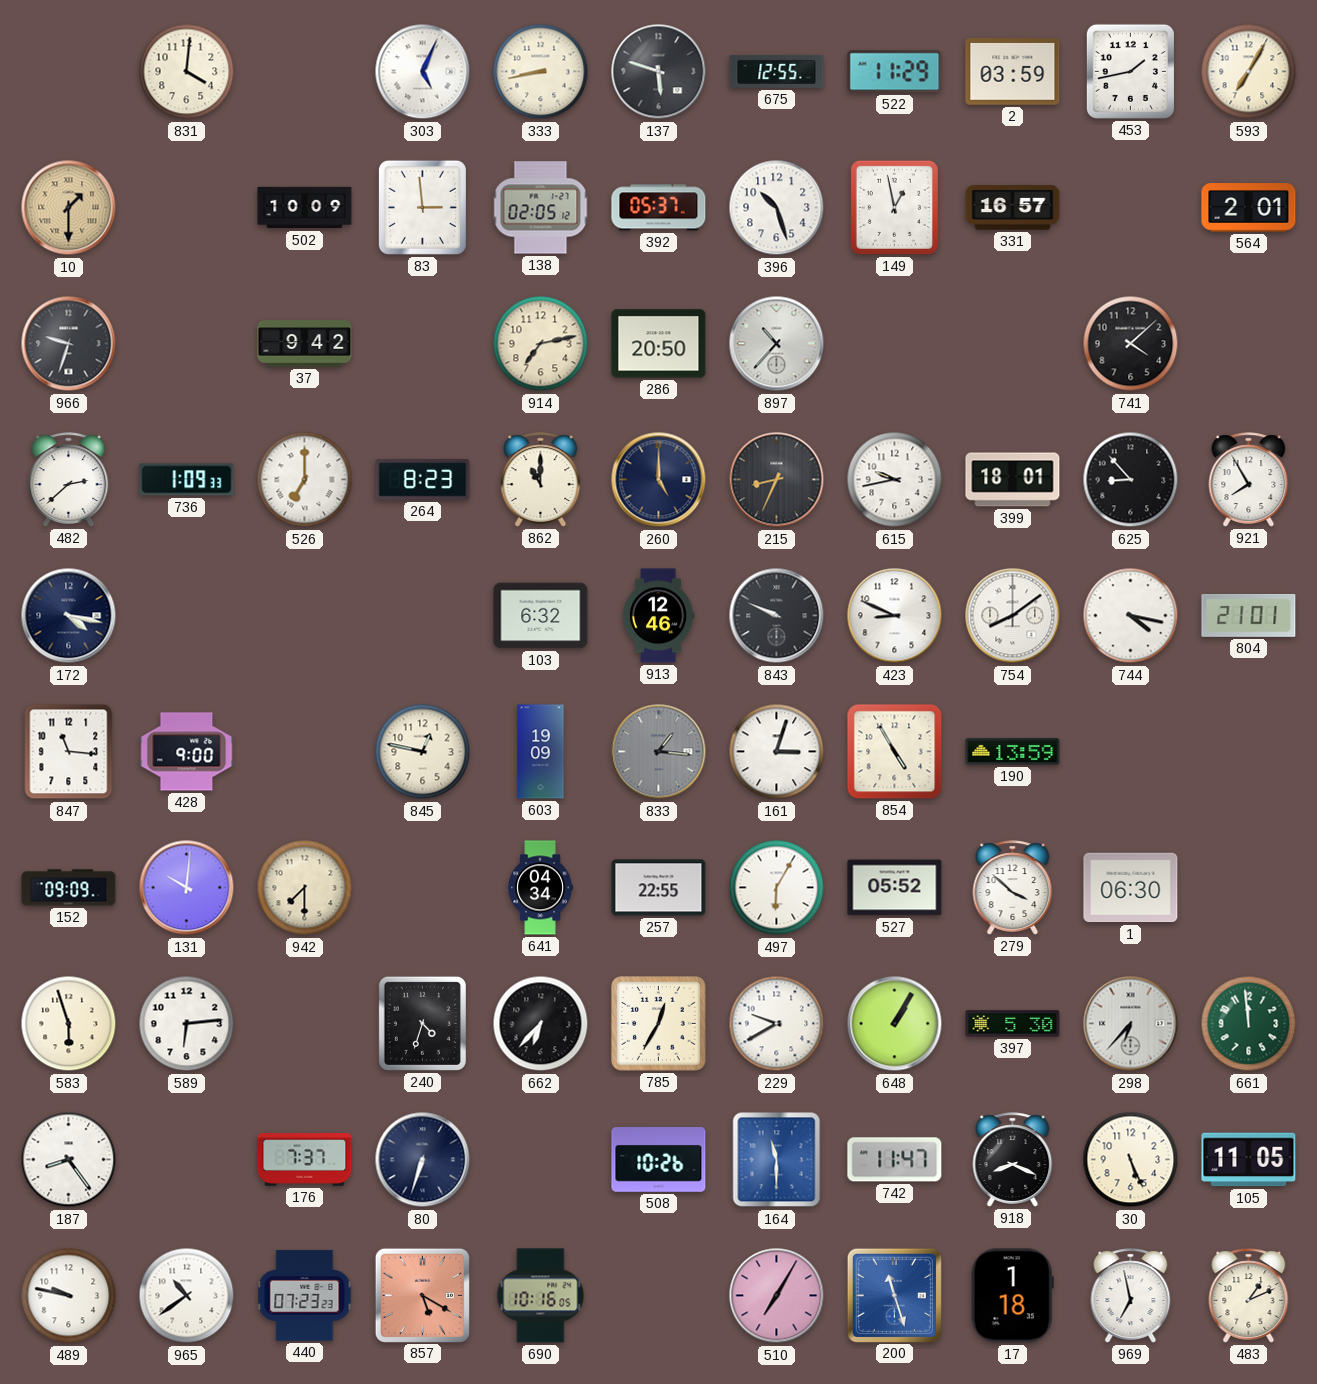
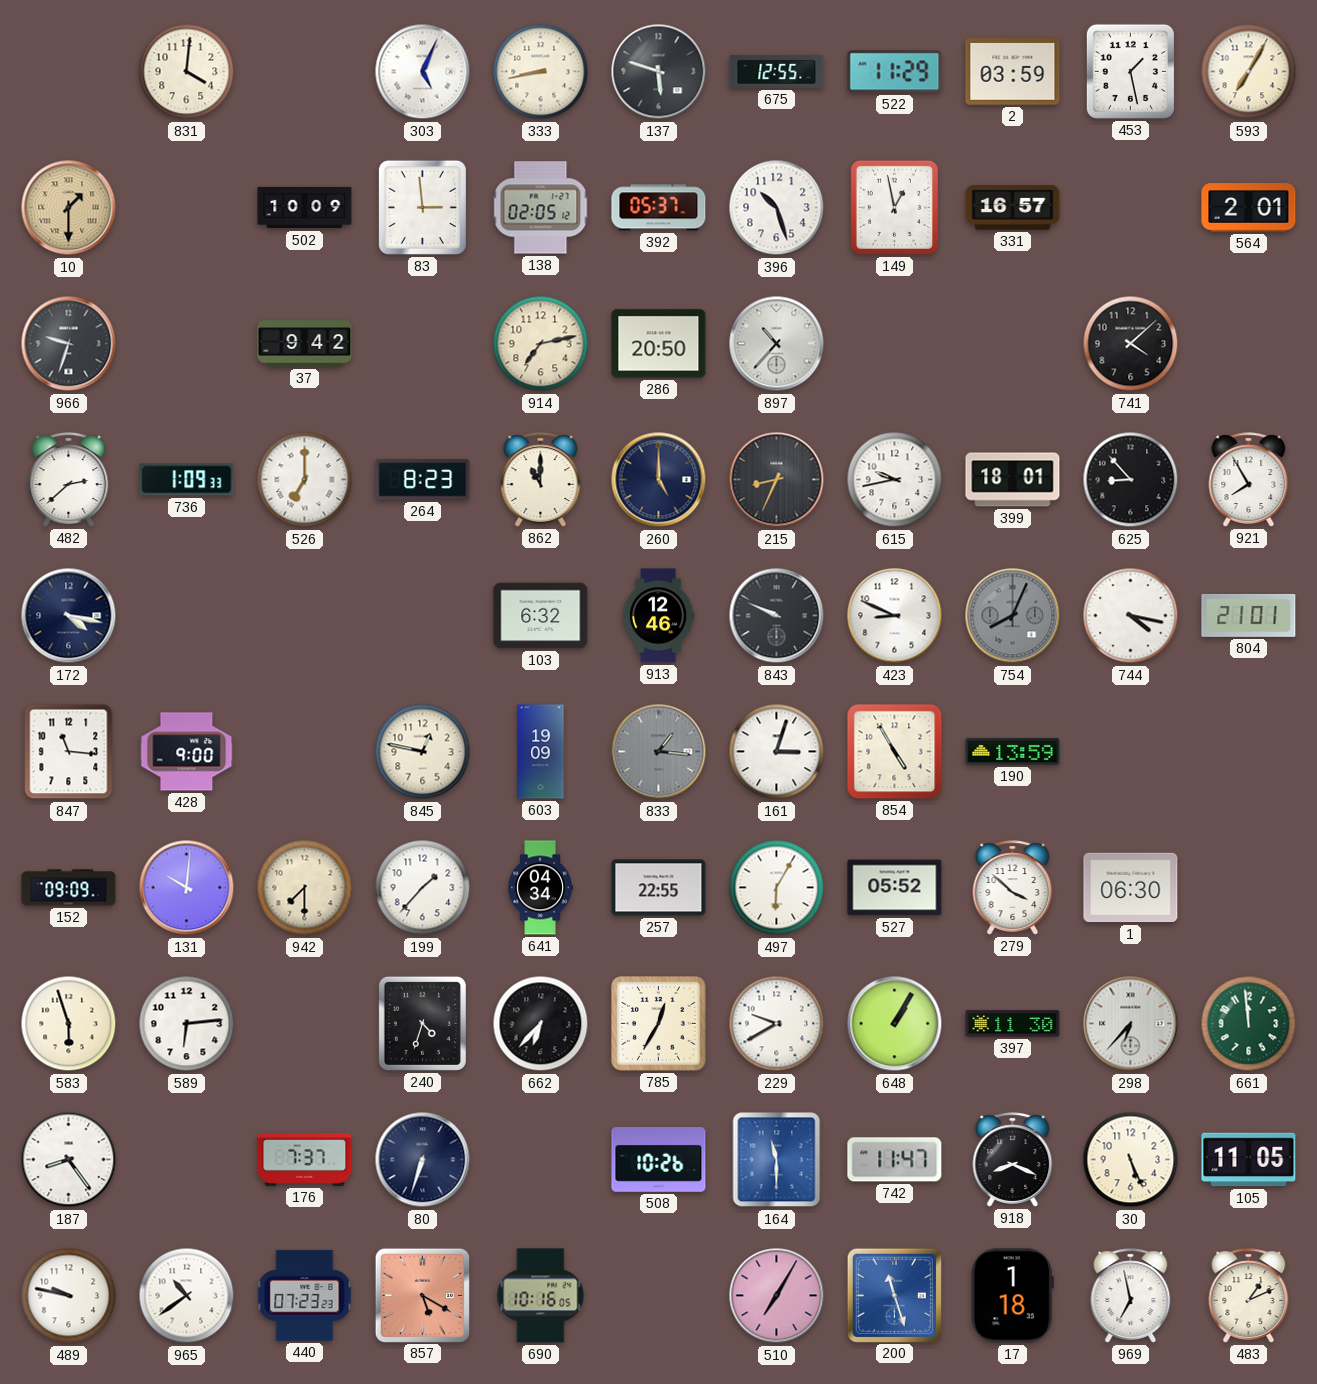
453: 1:43 -> 1:28
754: 8:09 -> 8:04
754 dial: white -> grey
199: none -> 1:37
397: 5:30 -> 11:30
